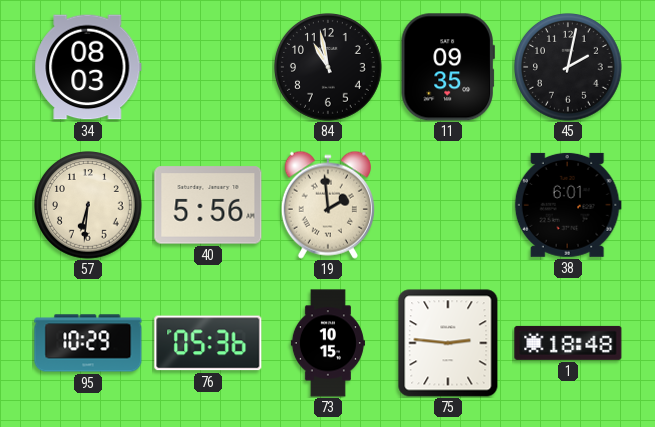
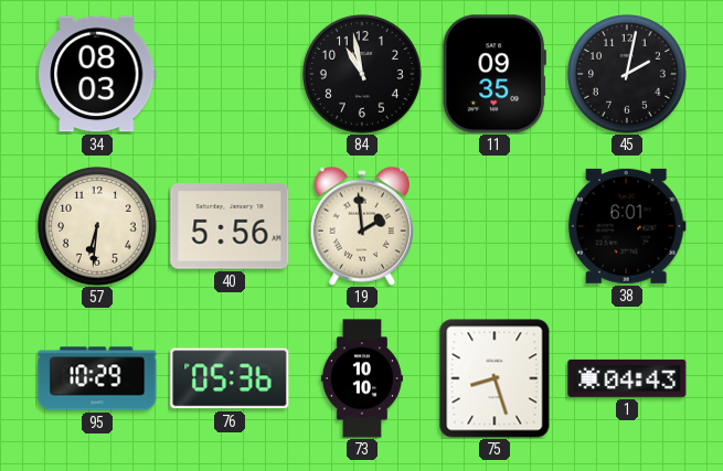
73: 10:15 -> 10:10
75: 2:46 -> 8:27
1: 18:48 -> 04:43
